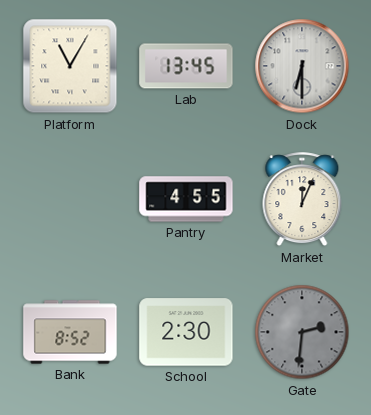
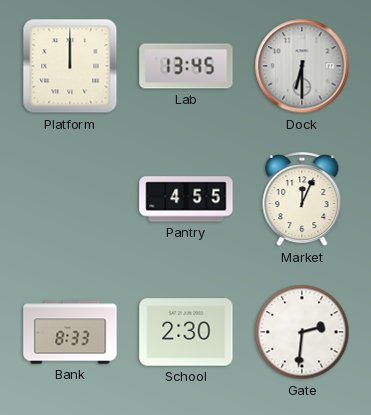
Platform: 11:05 -> 12:00
Bank: 8:52 -> 8:33
Gate dial: grey -> white
